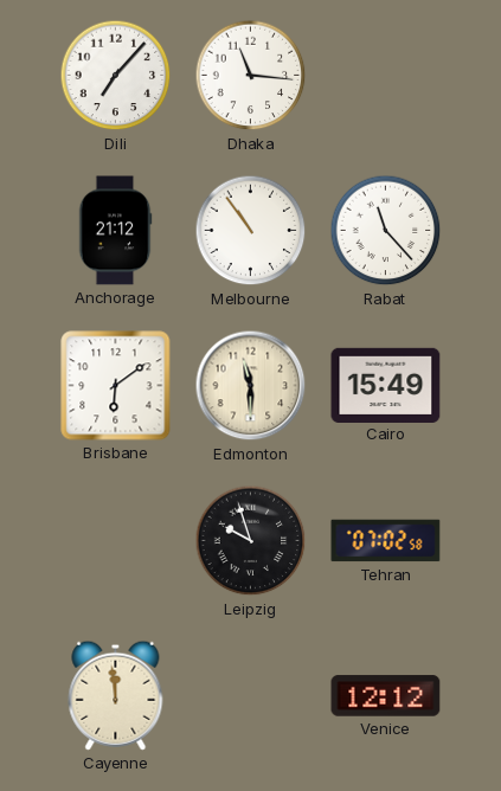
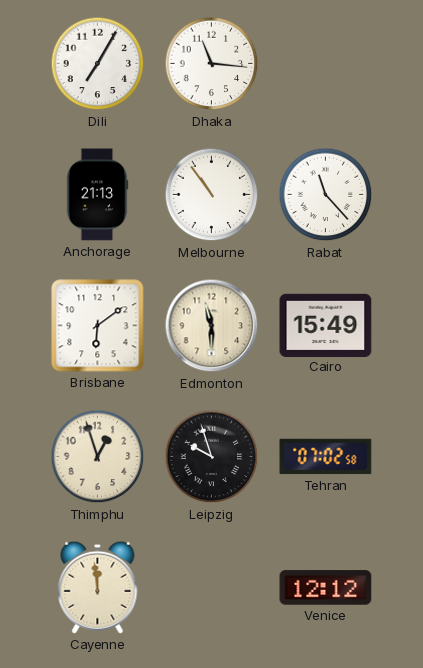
Dili: 7:07 -> 7:05
Anchorage: 21:12 -> 21:13
Thimphu: none -> 12:57
